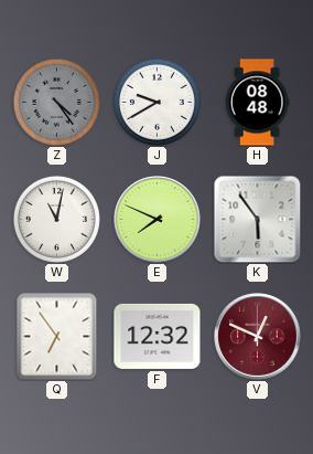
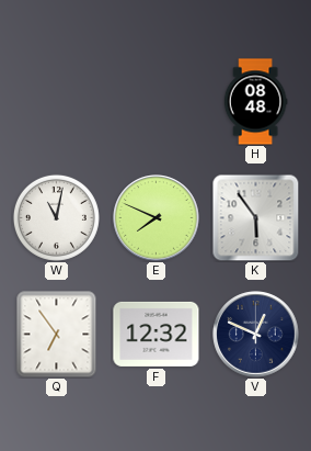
Z: 4:24 -> none
J: 9:40 -> none
V dial: burgundy -> navy
